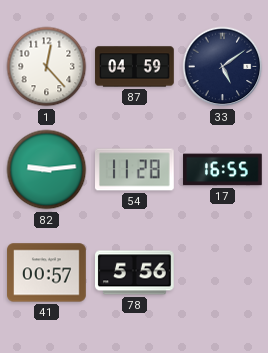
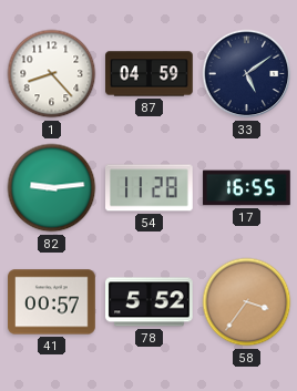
1: 12:23 -> 8:23
78: 5:56 -> 5:52
58: none -> 3:36
